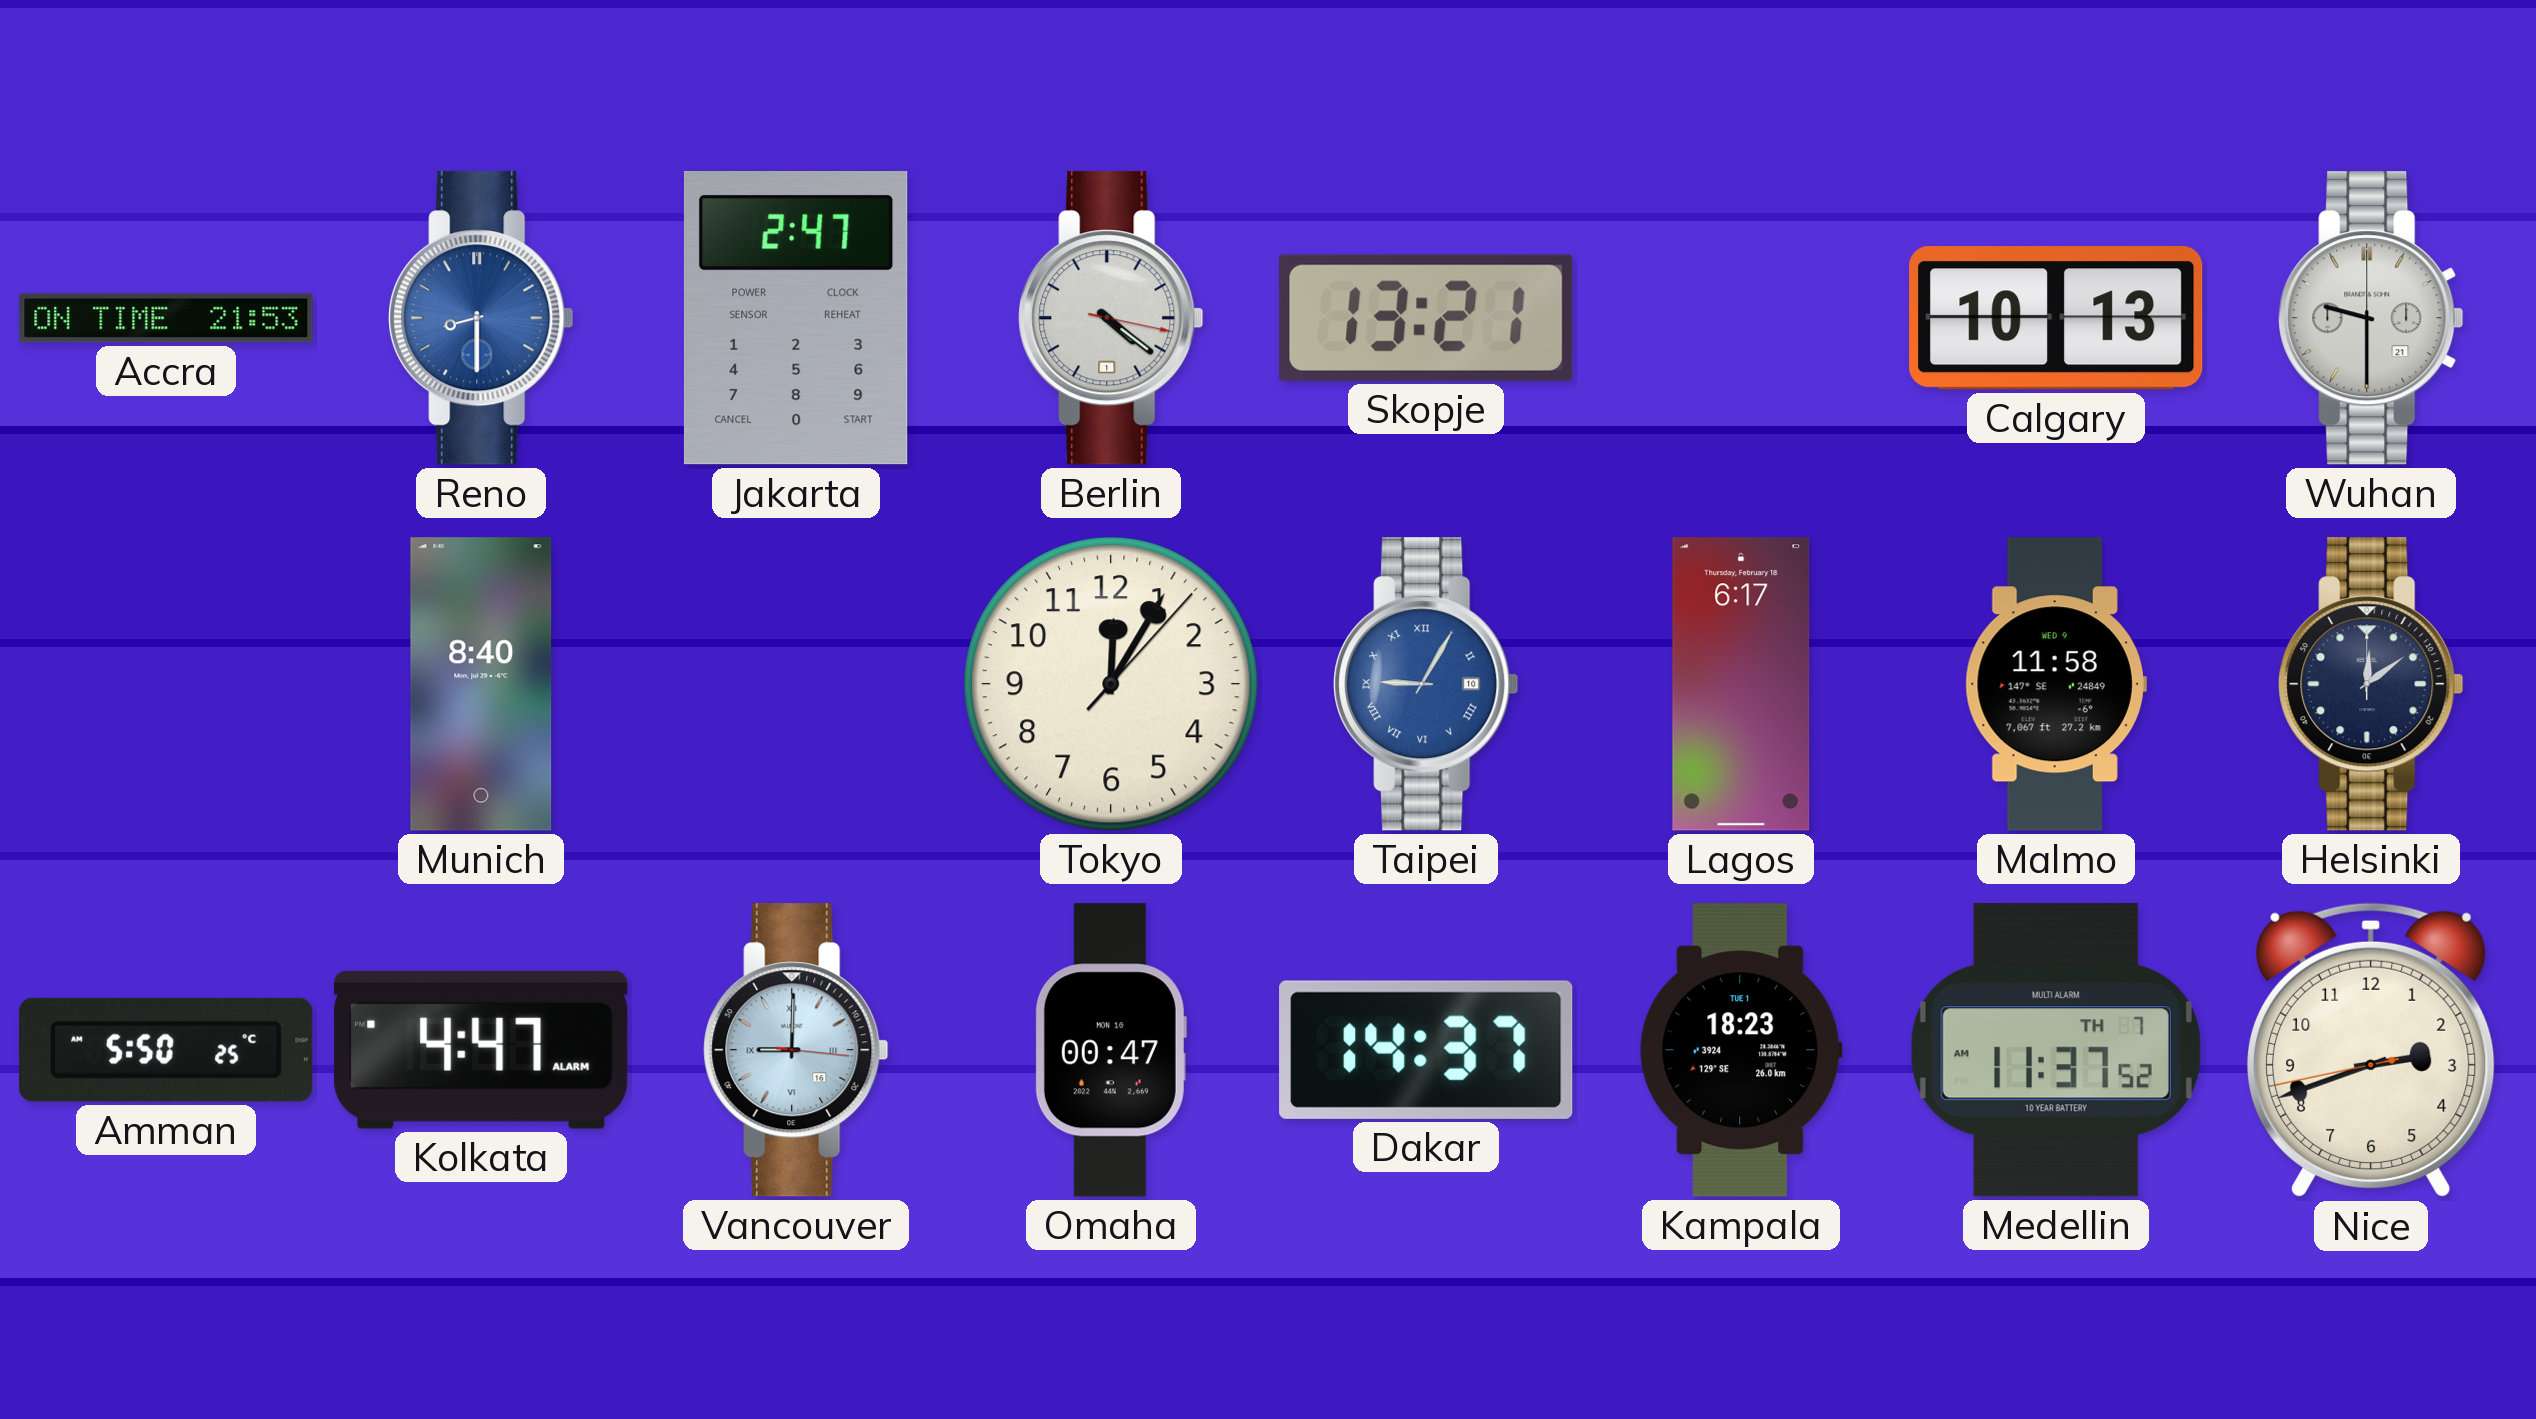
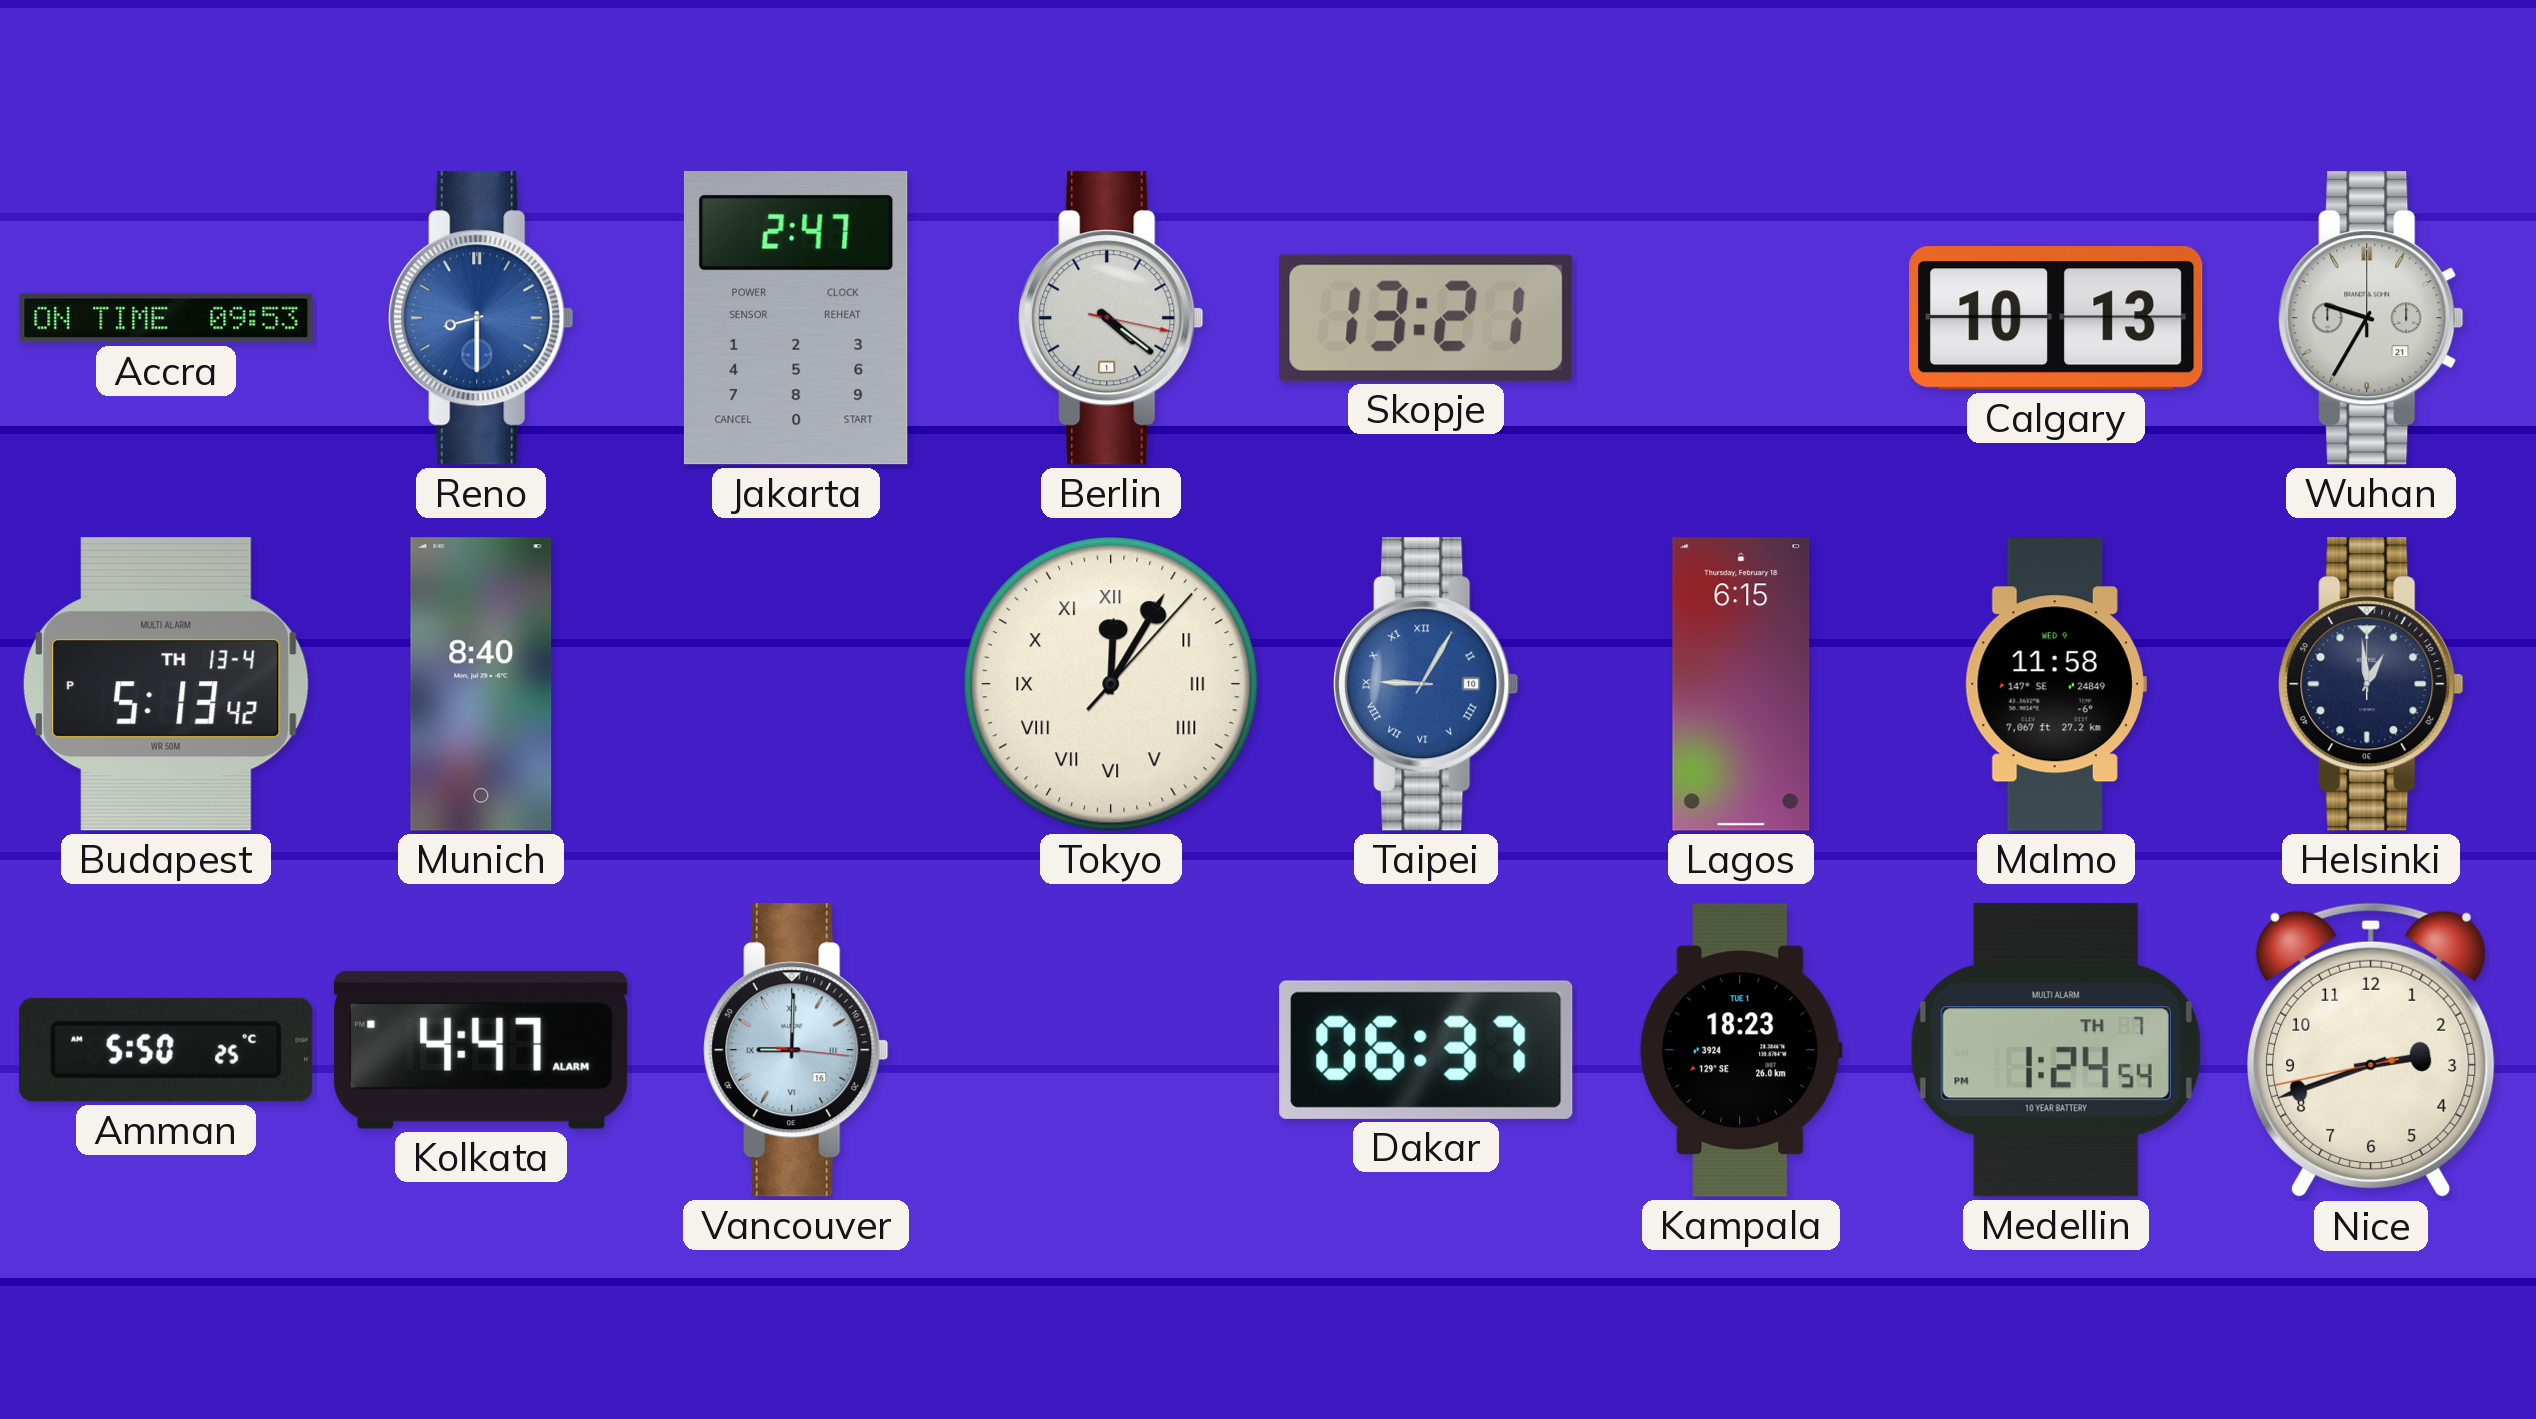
Accra: 21:53 -> 09:53
Wuhan: 9:30 -> 9:35
Budapest: none -> 5:13
Tokyo numerals: Arabic -> Roman
Lagos: 6:17 -> 6:15
Helsinki: 12:09 -> 12:59
Omaha: 00:47 -> none
Dakar: 14:37 -> 06:37
Medellin: 11:37 -> 1:24
